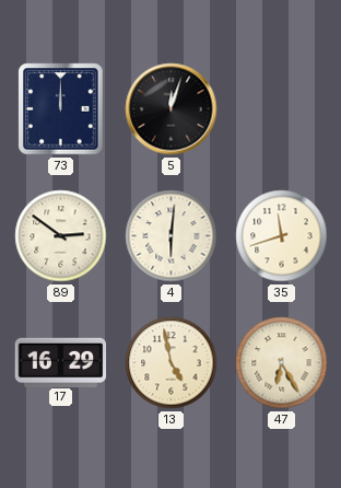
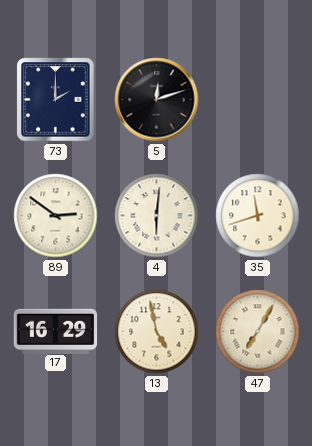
73: 12:00 -> 2:00
5: 12:03 -> 12:12
47: 6:25 -> 7:05
